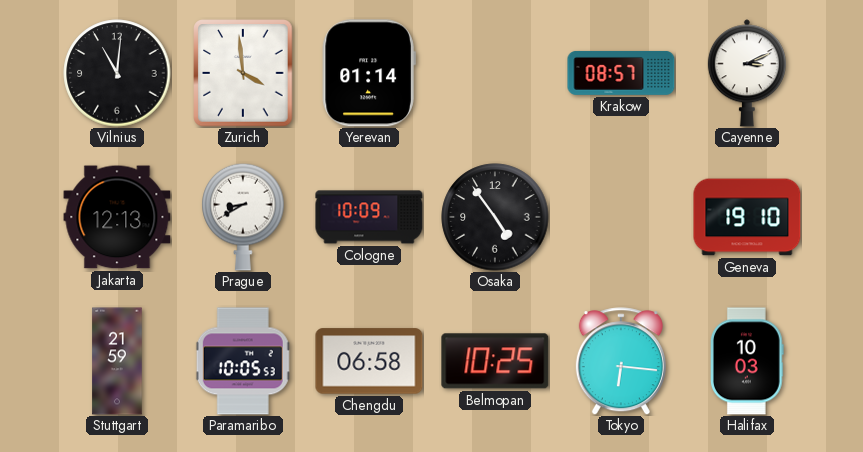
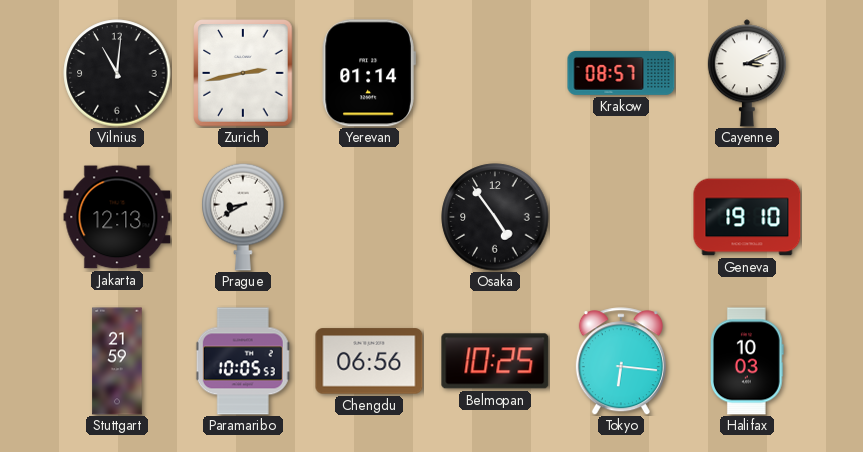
Zurich: 3:59 -> 2:43
Cologne: 10:09 -> none
Chengdu: 06:58 -> 06:56
